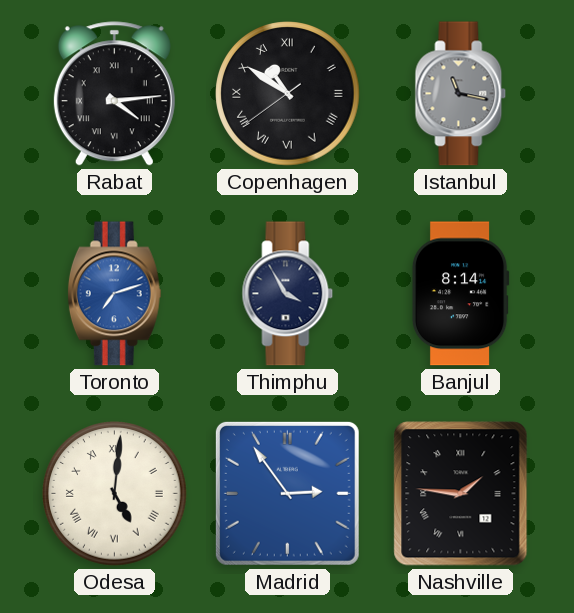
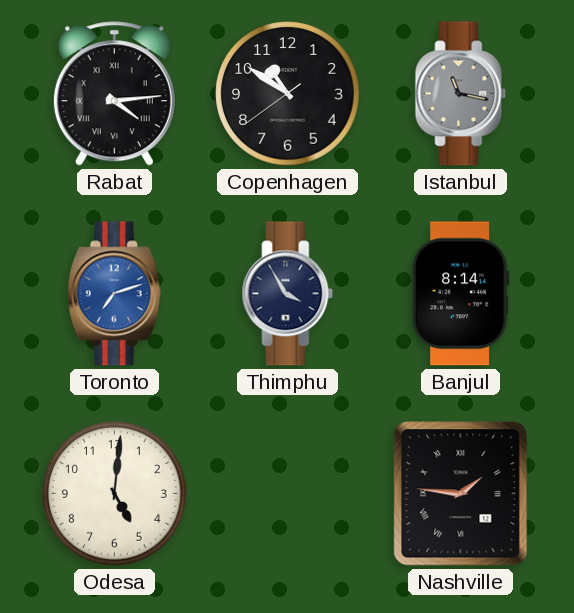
Copenhagen numerals: Roman -> Arabic
Odesa numerals: Roman -> Arabic
Madrid: 2:54 -> none
